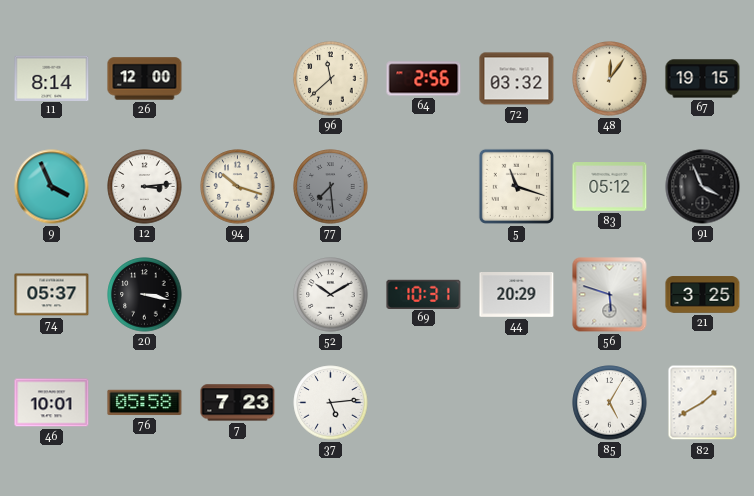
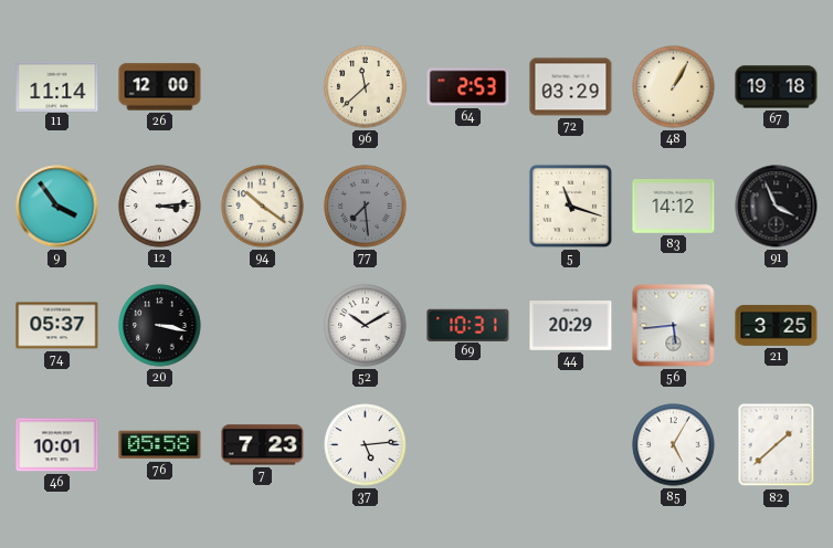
11: 8:14 -> 11:14
64: 2:56 -> 2:53
72: 03:32 -> 03:29
48: 12:06 -> 1:05
67: 19:15 -> 19:18
9: 3:56 -> 3:54
94: 10:18 -> 10:21
83: 05:12 -> 14:12
56: 5:48 -> 5:44
82: 1:40 -> 1:38
